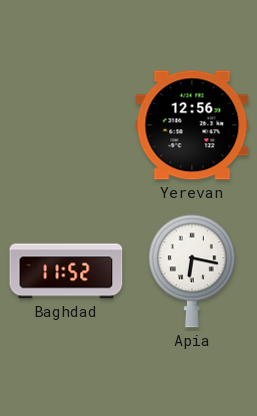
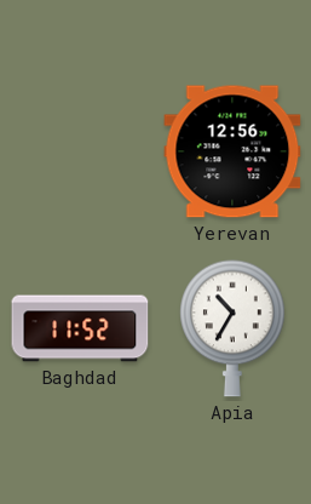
Apia: 6:17 -> 10:35
